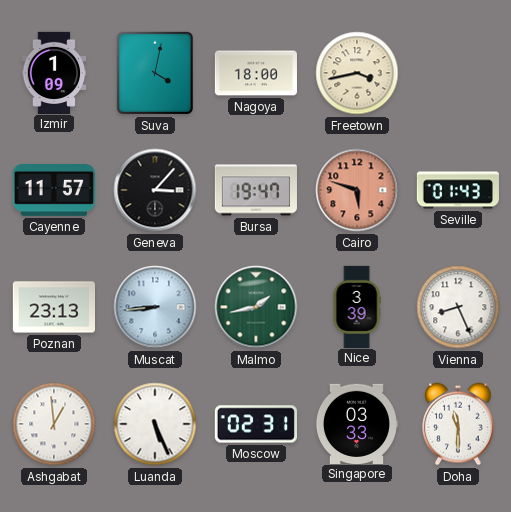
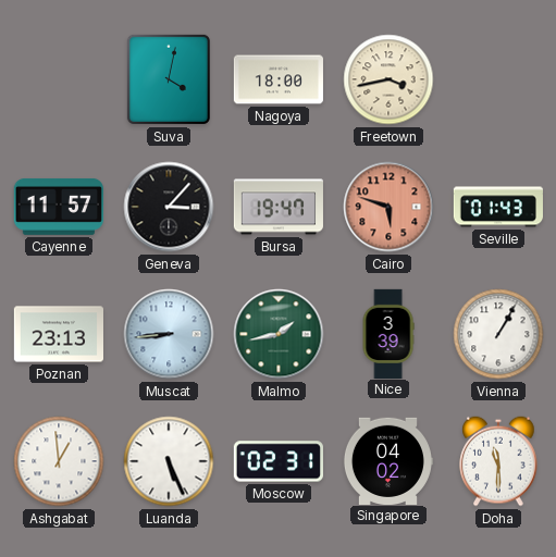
Izmir: 1:09 -> none
Vienna: 8:26 -> 1:05
Singapore: 03:33 -> 04:02
